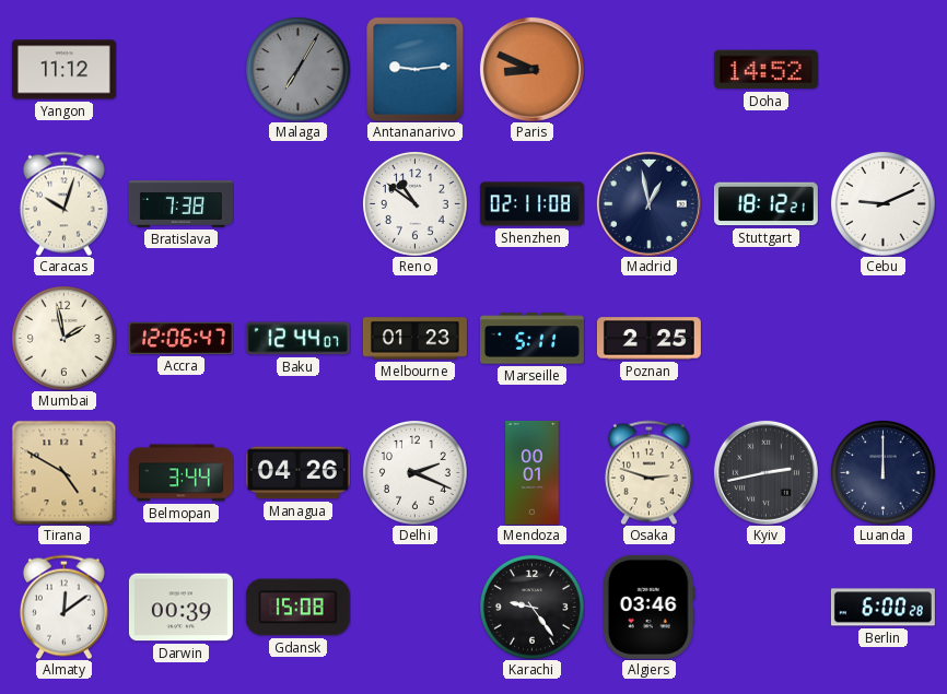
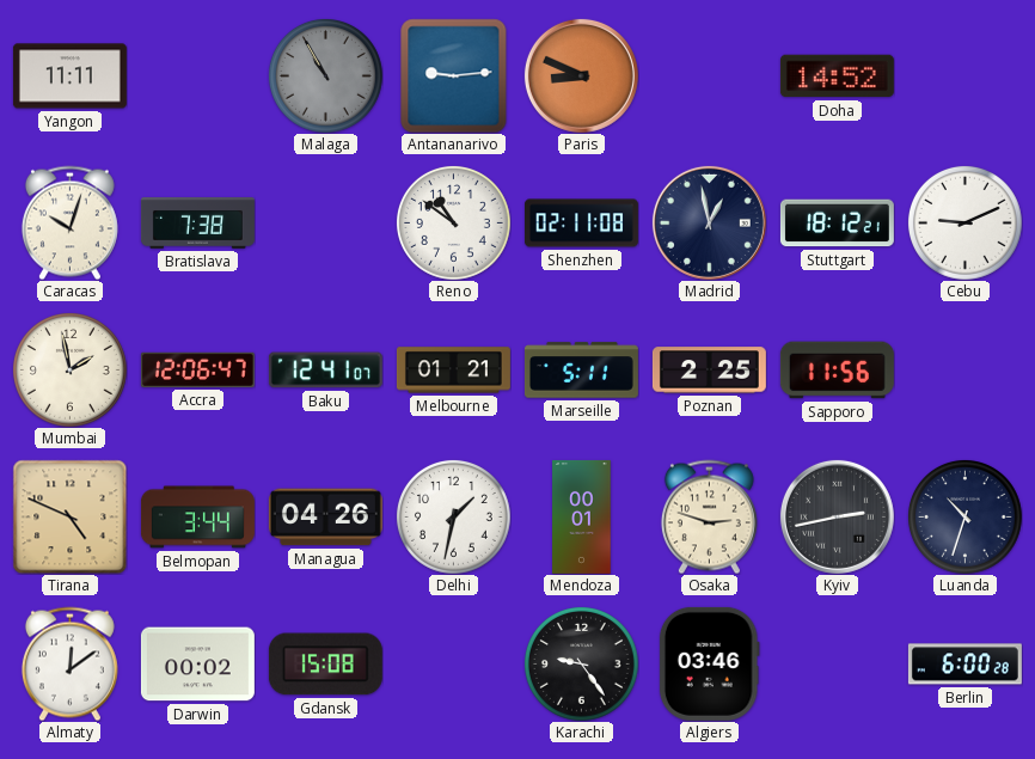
Yangon: 11:12 -> 11:11
Malaga: 7:05 -> 10:55
Baku: 12:44 -> 12:41
Melbourne: 01:23 -> 01:21
Sapporo: none -> 11:56
Tirana: 4:50 -> 4:49
Delhi: 2:19 -> 1:32
Luanda: 12:00 -> 10:33
Darwin: 00:39 -> 00:02
